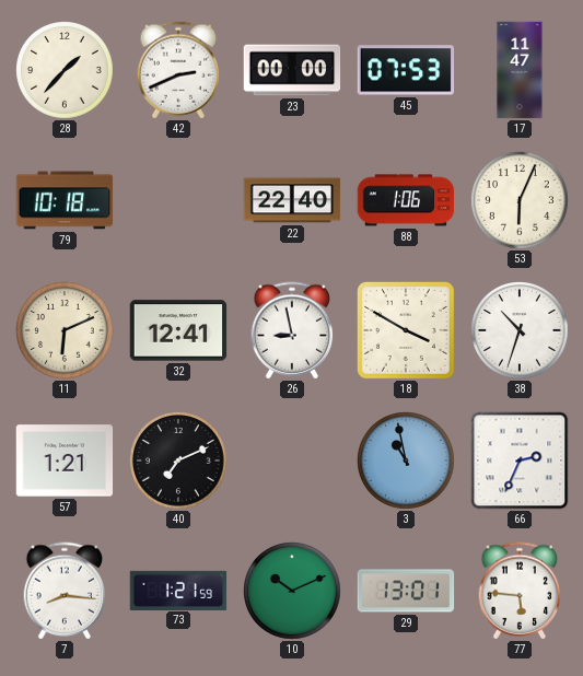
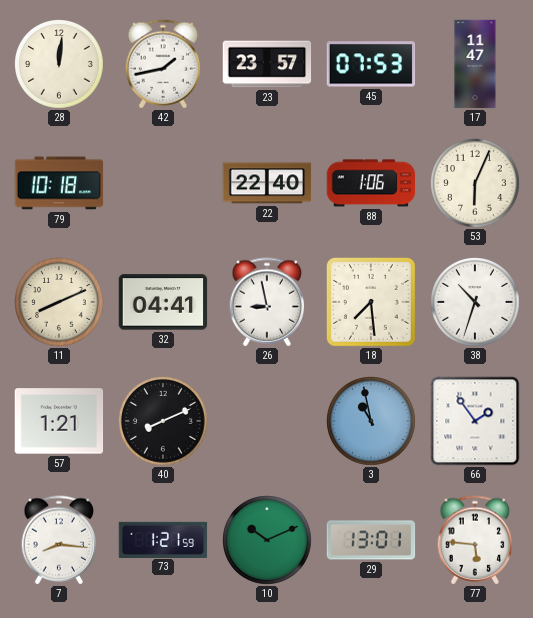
28: 1:37 -> 12:01
42: 2:41 -> 1:43
23: 00:00 -> 23:57
11: 6:11 -> 8:11
32: 12:41 -> 04:41
18: 3:50 -> 7:29
40: 7:11 -> 8:11
66: 2:34 -> 1:54
